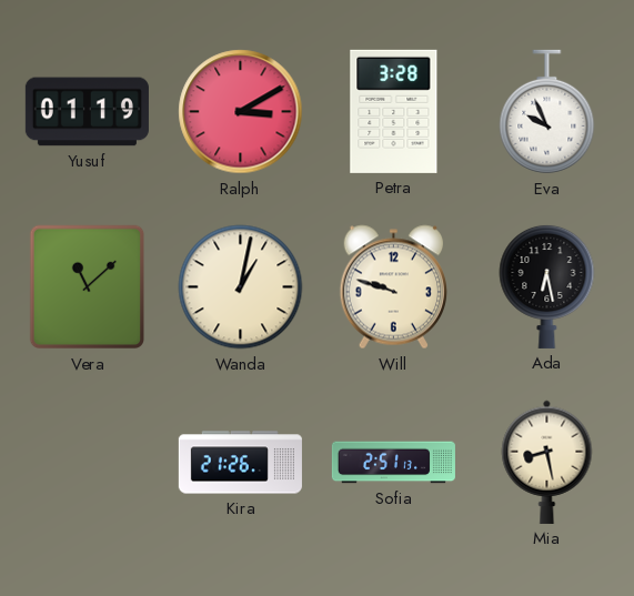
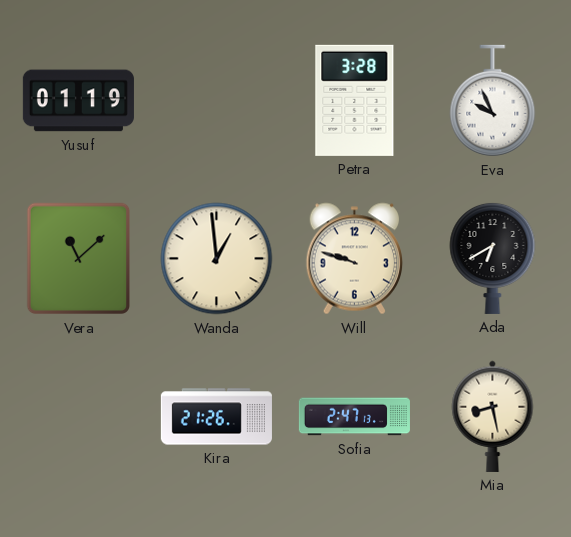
Ralph: 3:10 -> none
Wanda: 1:02 -> 12:59
Ada: 6:28 -> 6:40
Sofia: 2:51 -> 2:47
